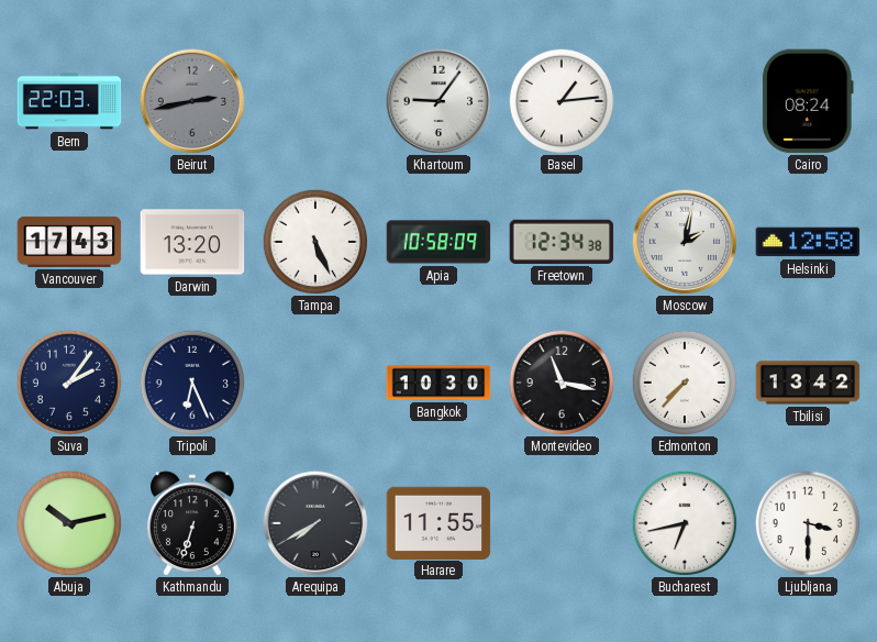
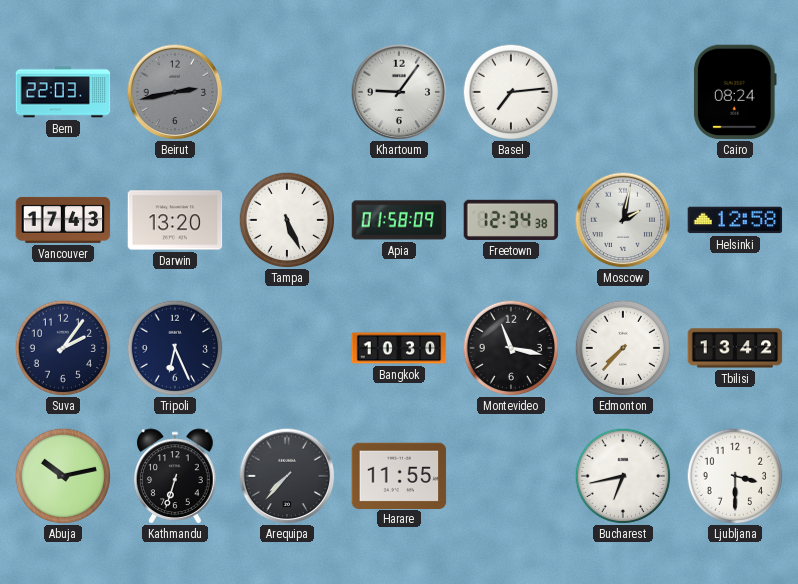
Basel: 1:14 -> 7:14
Apia: 10:58 -> 01:58
Arequipa: 7:40 -> 7:37
